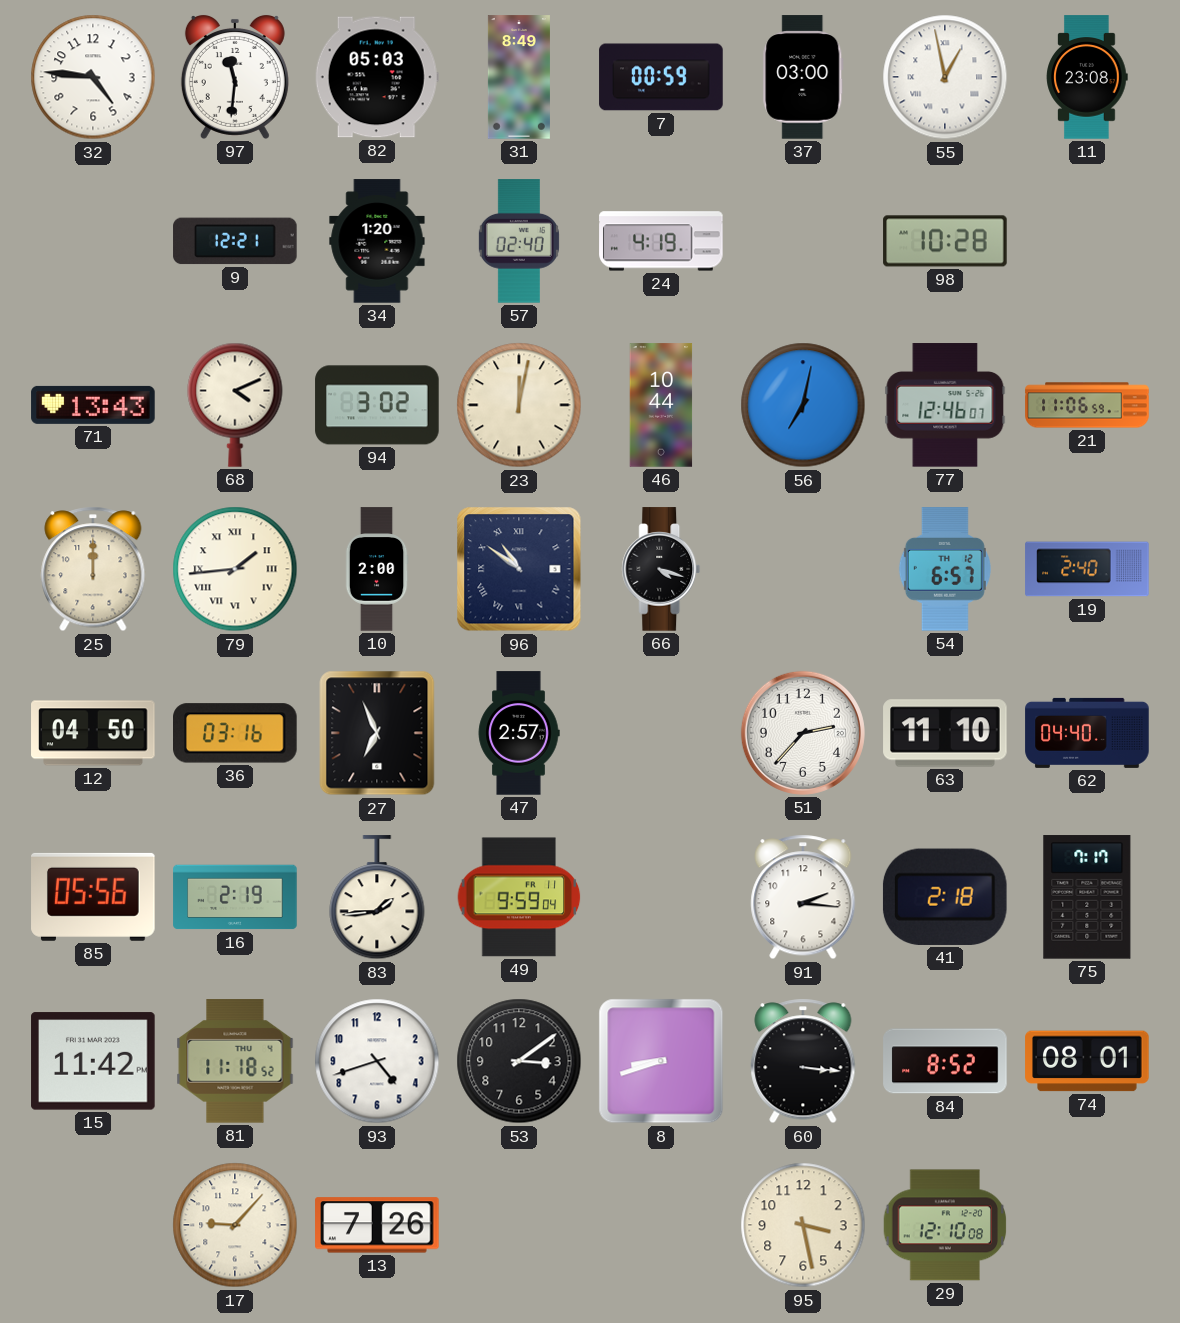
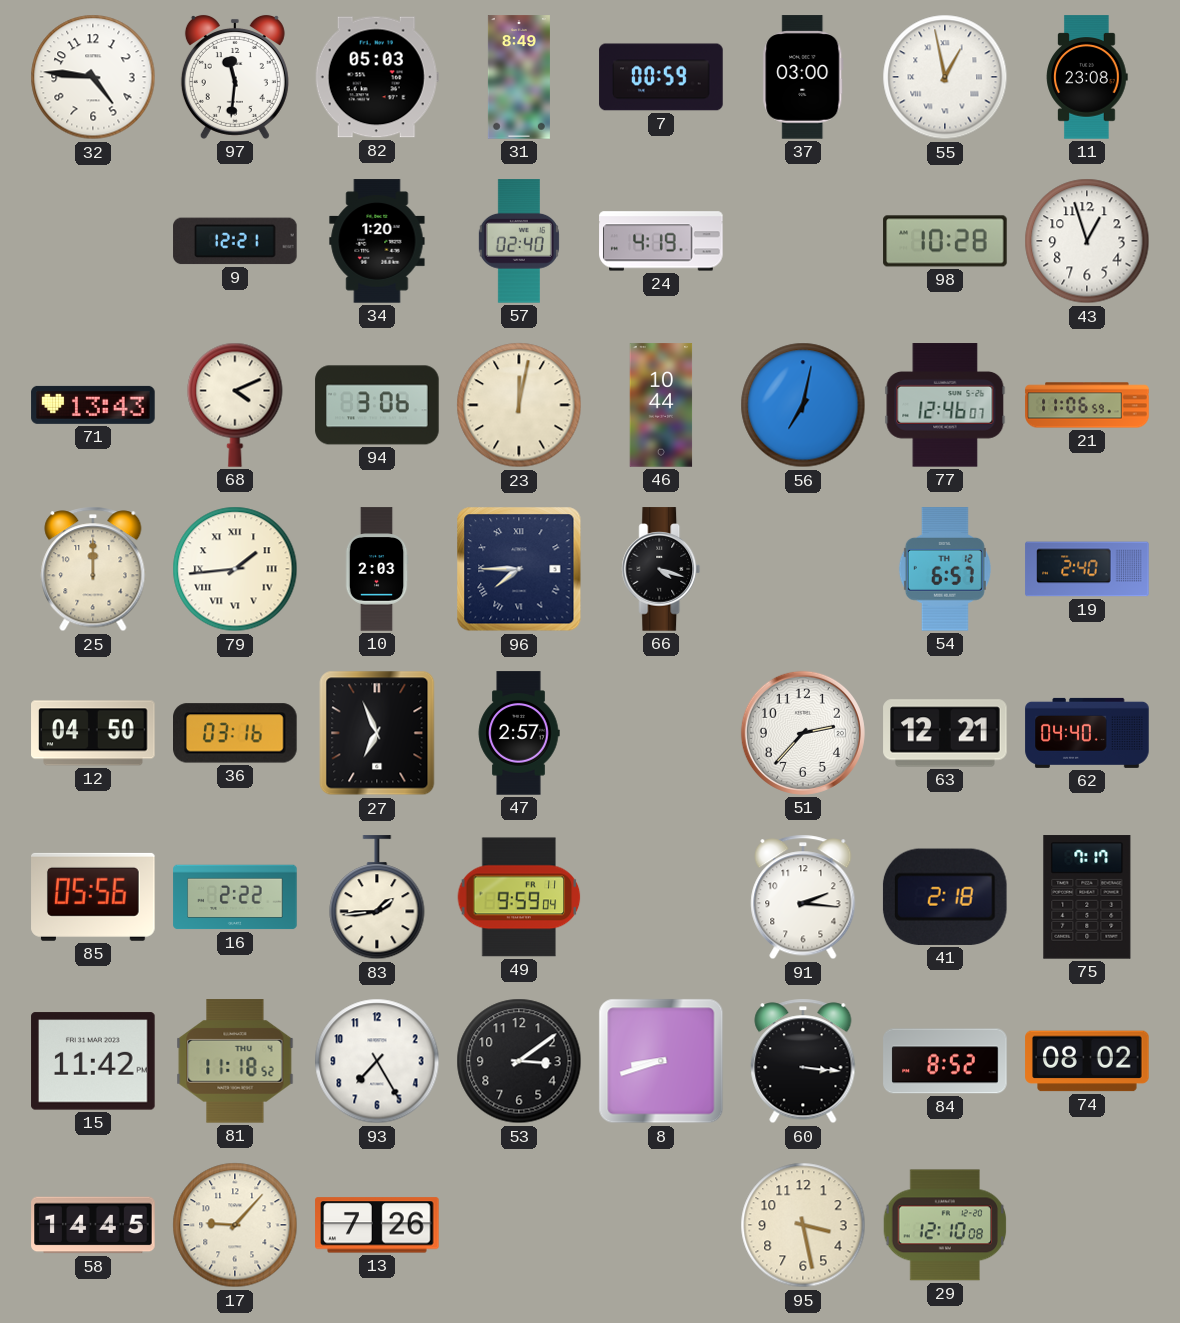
43: none -> 12:57
94: 3:02 -> 3:06
10: 2:00 -> 2:03
96: 10:51 -> 7:45
63: 11:10 -> 12:21
16: 2:19 -> 2:22
93: 4:42 -> 7:25
74: 08:01 -> 08:02
58: none -> 14:45
